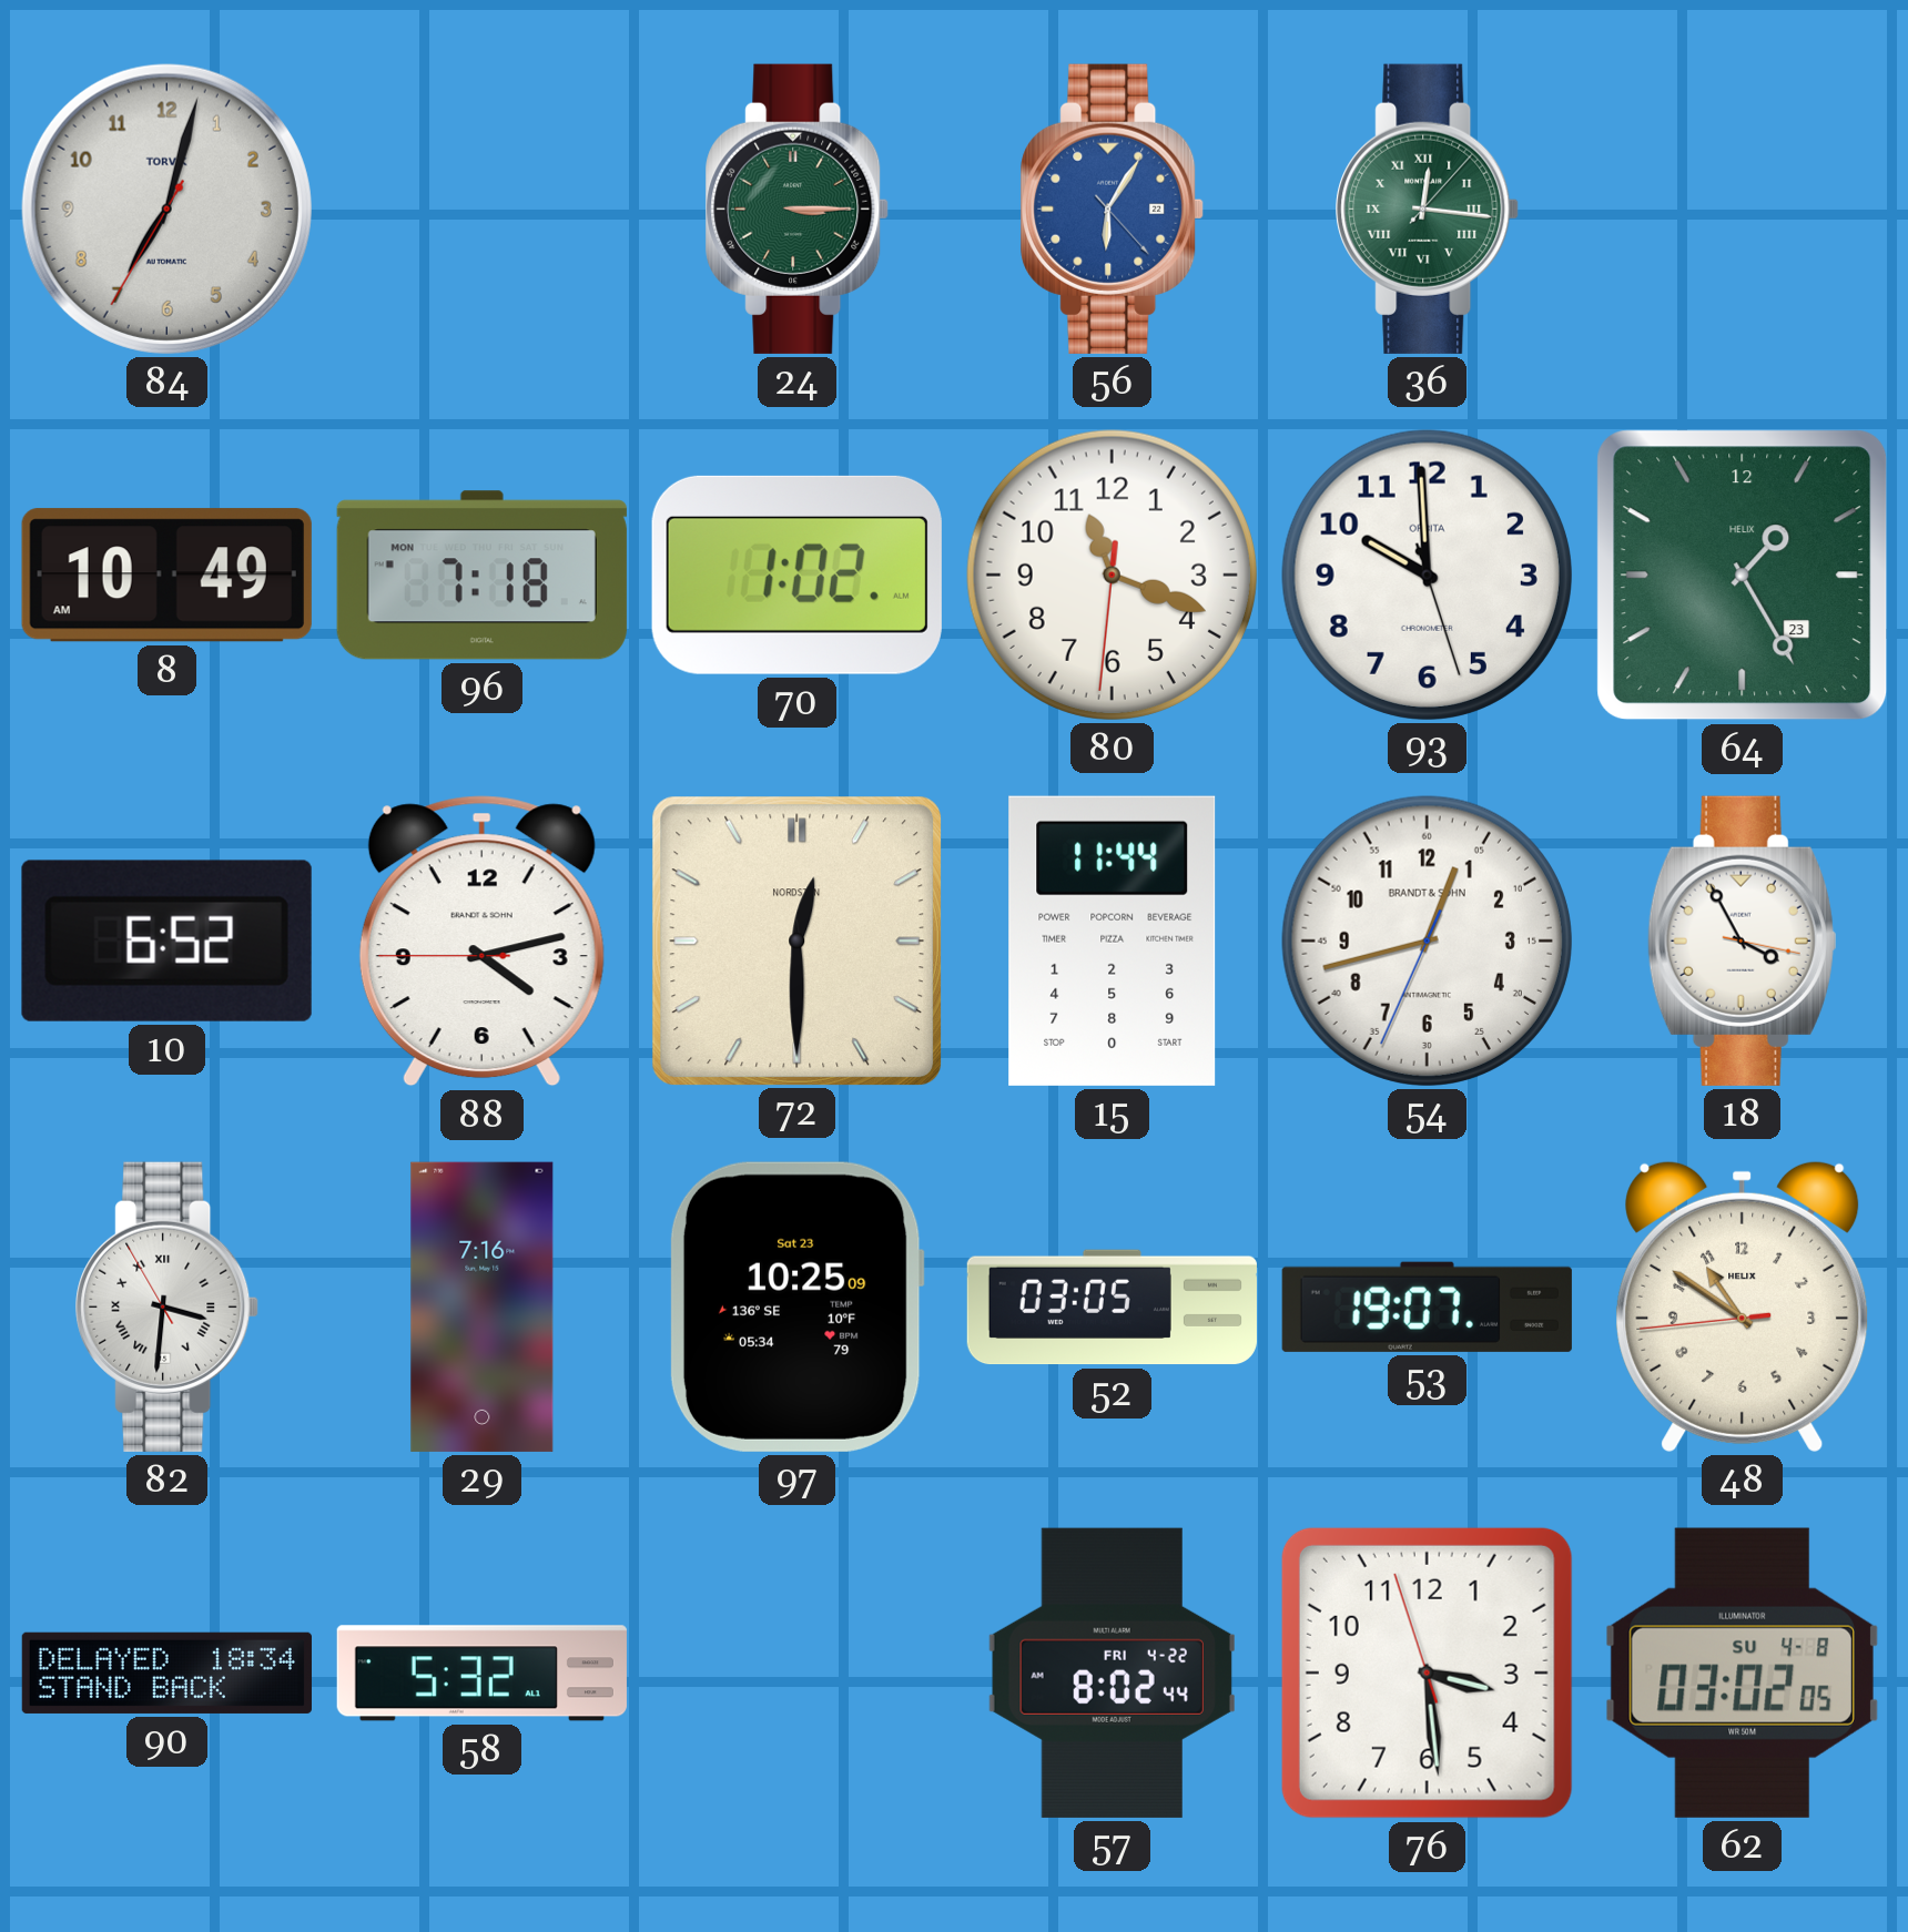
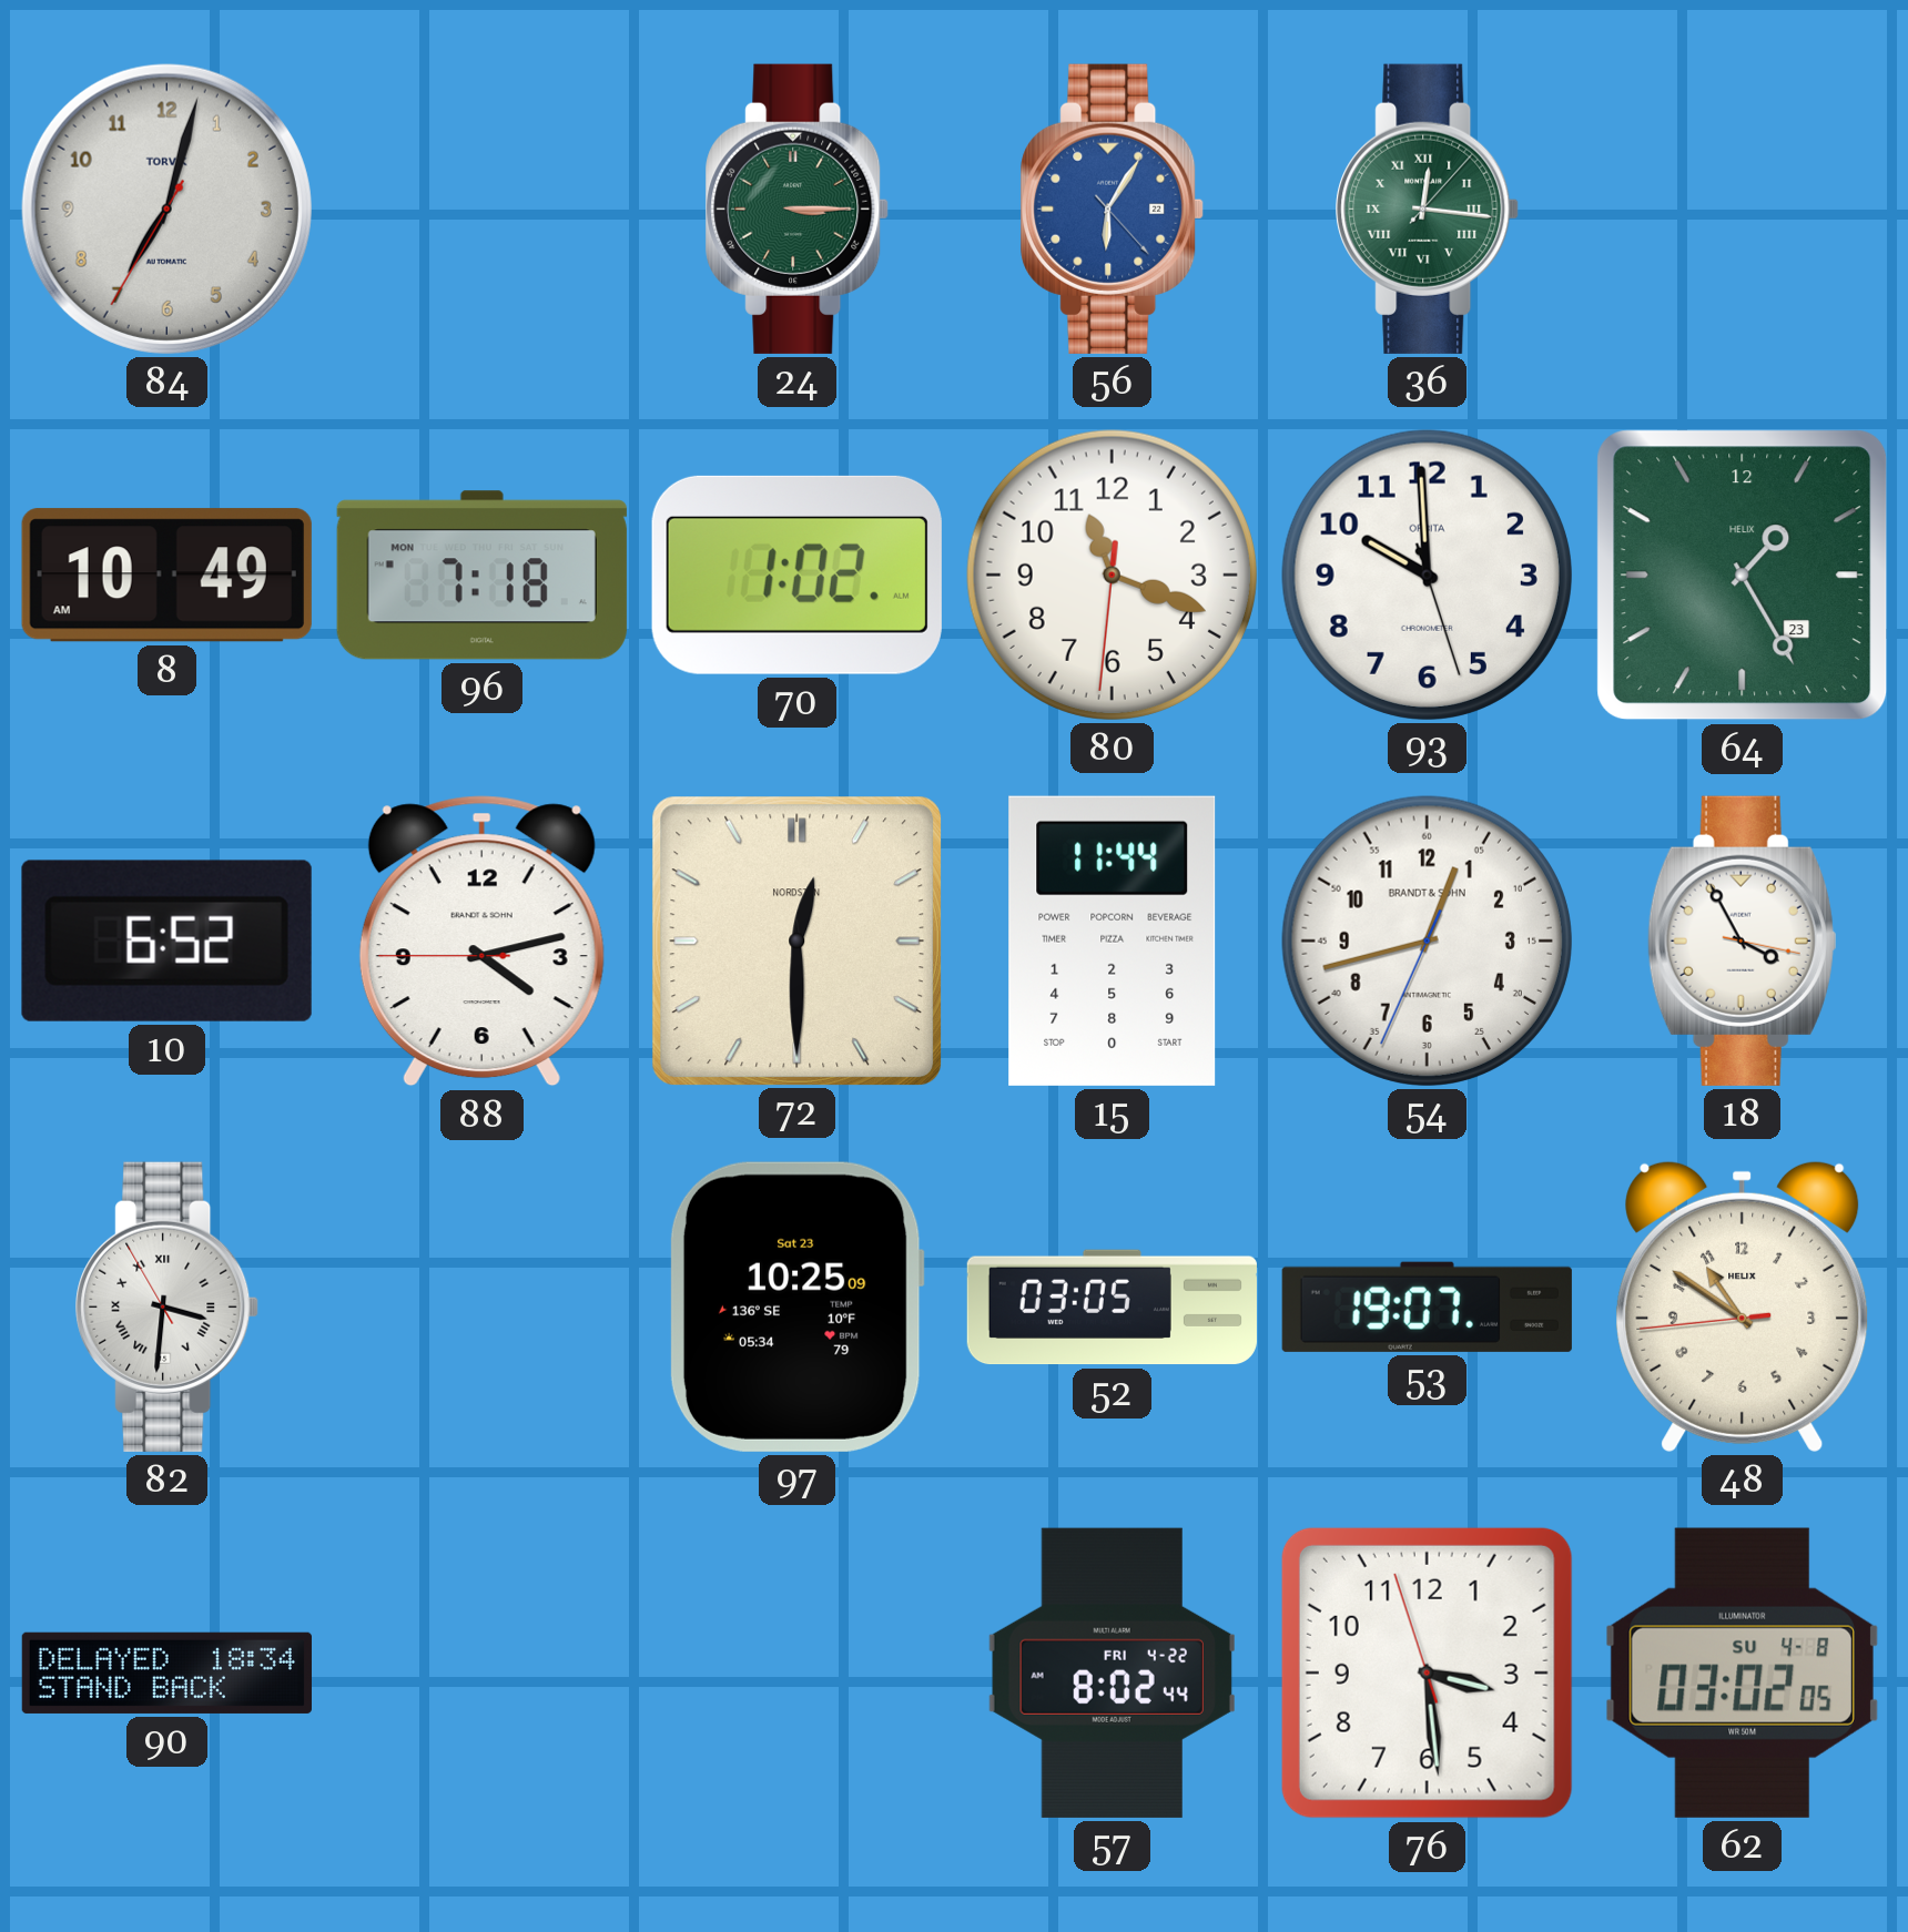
29: 7:16 -> none
58: 5:32 -> none
